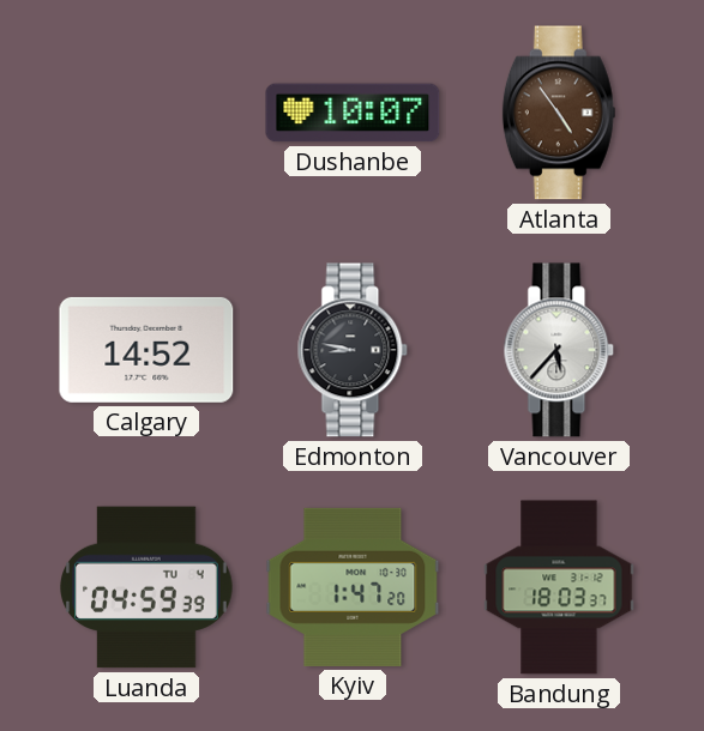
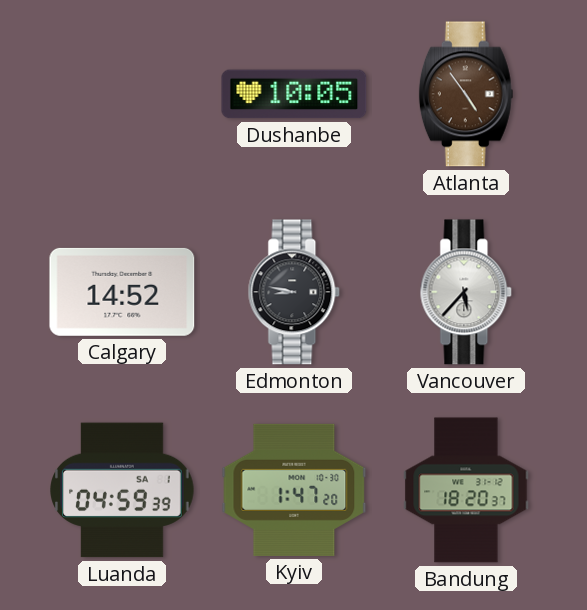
Dushanbe: 10:07 -> 10:05
Luanda date: TU 4 -> SA 1
Bandung: 18:03 -> 18:20
